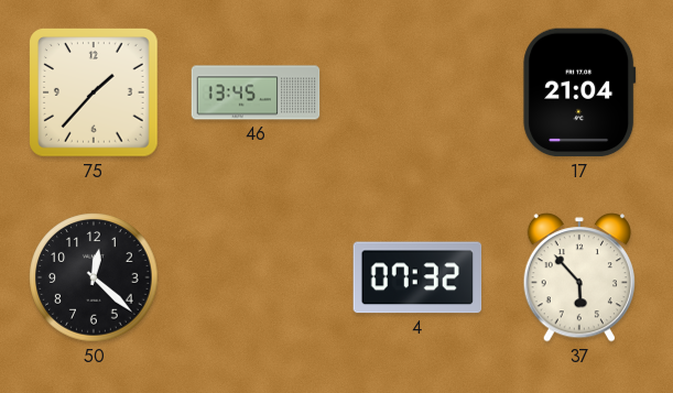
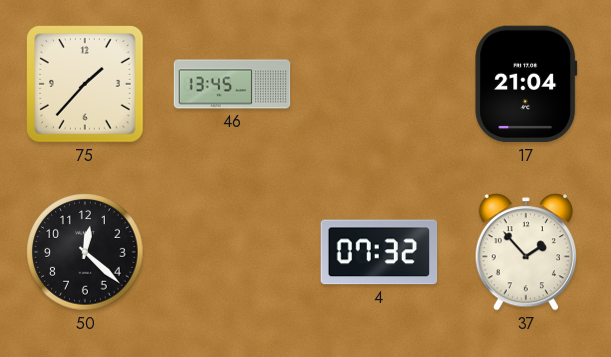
37: 5:53 -> 1:53
